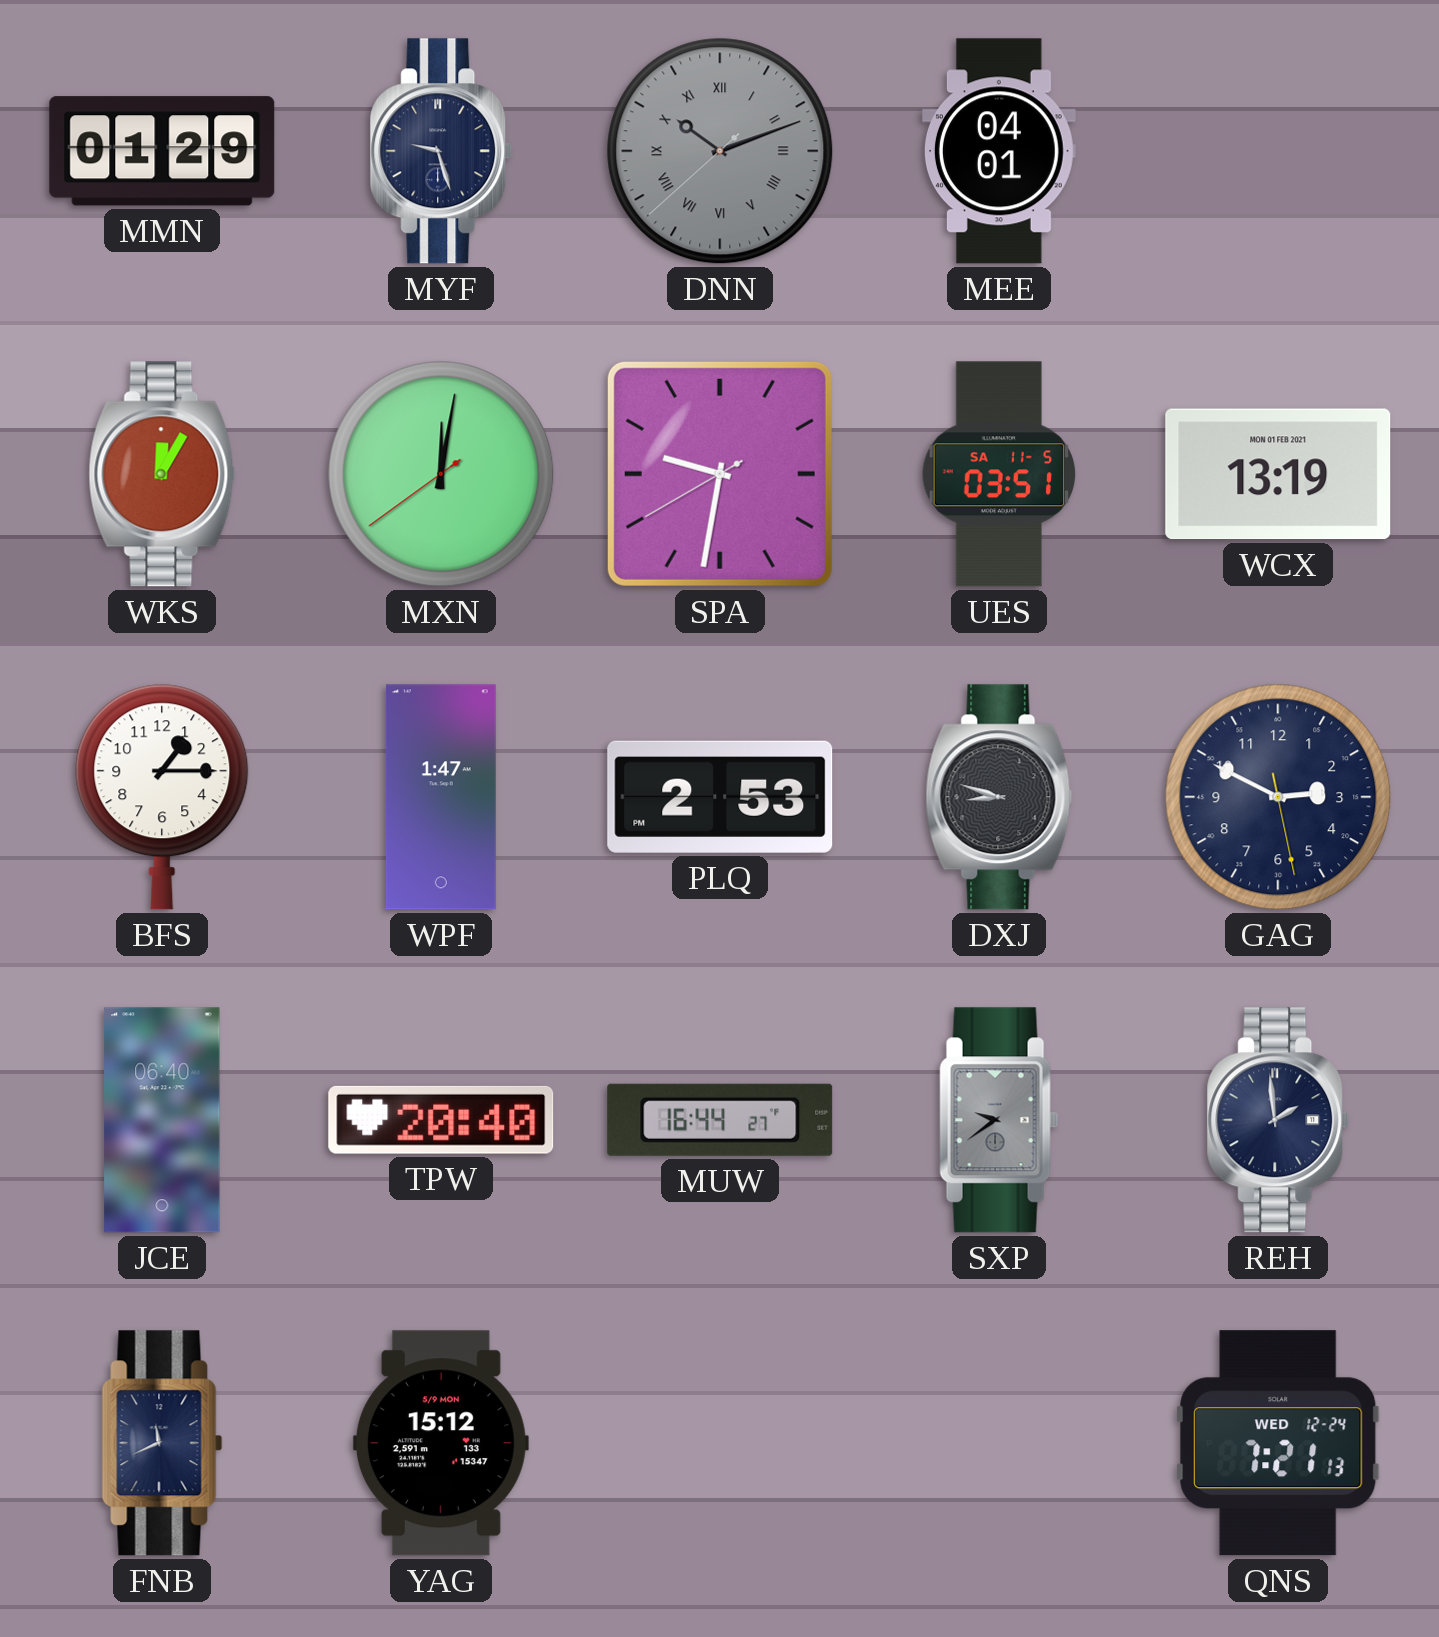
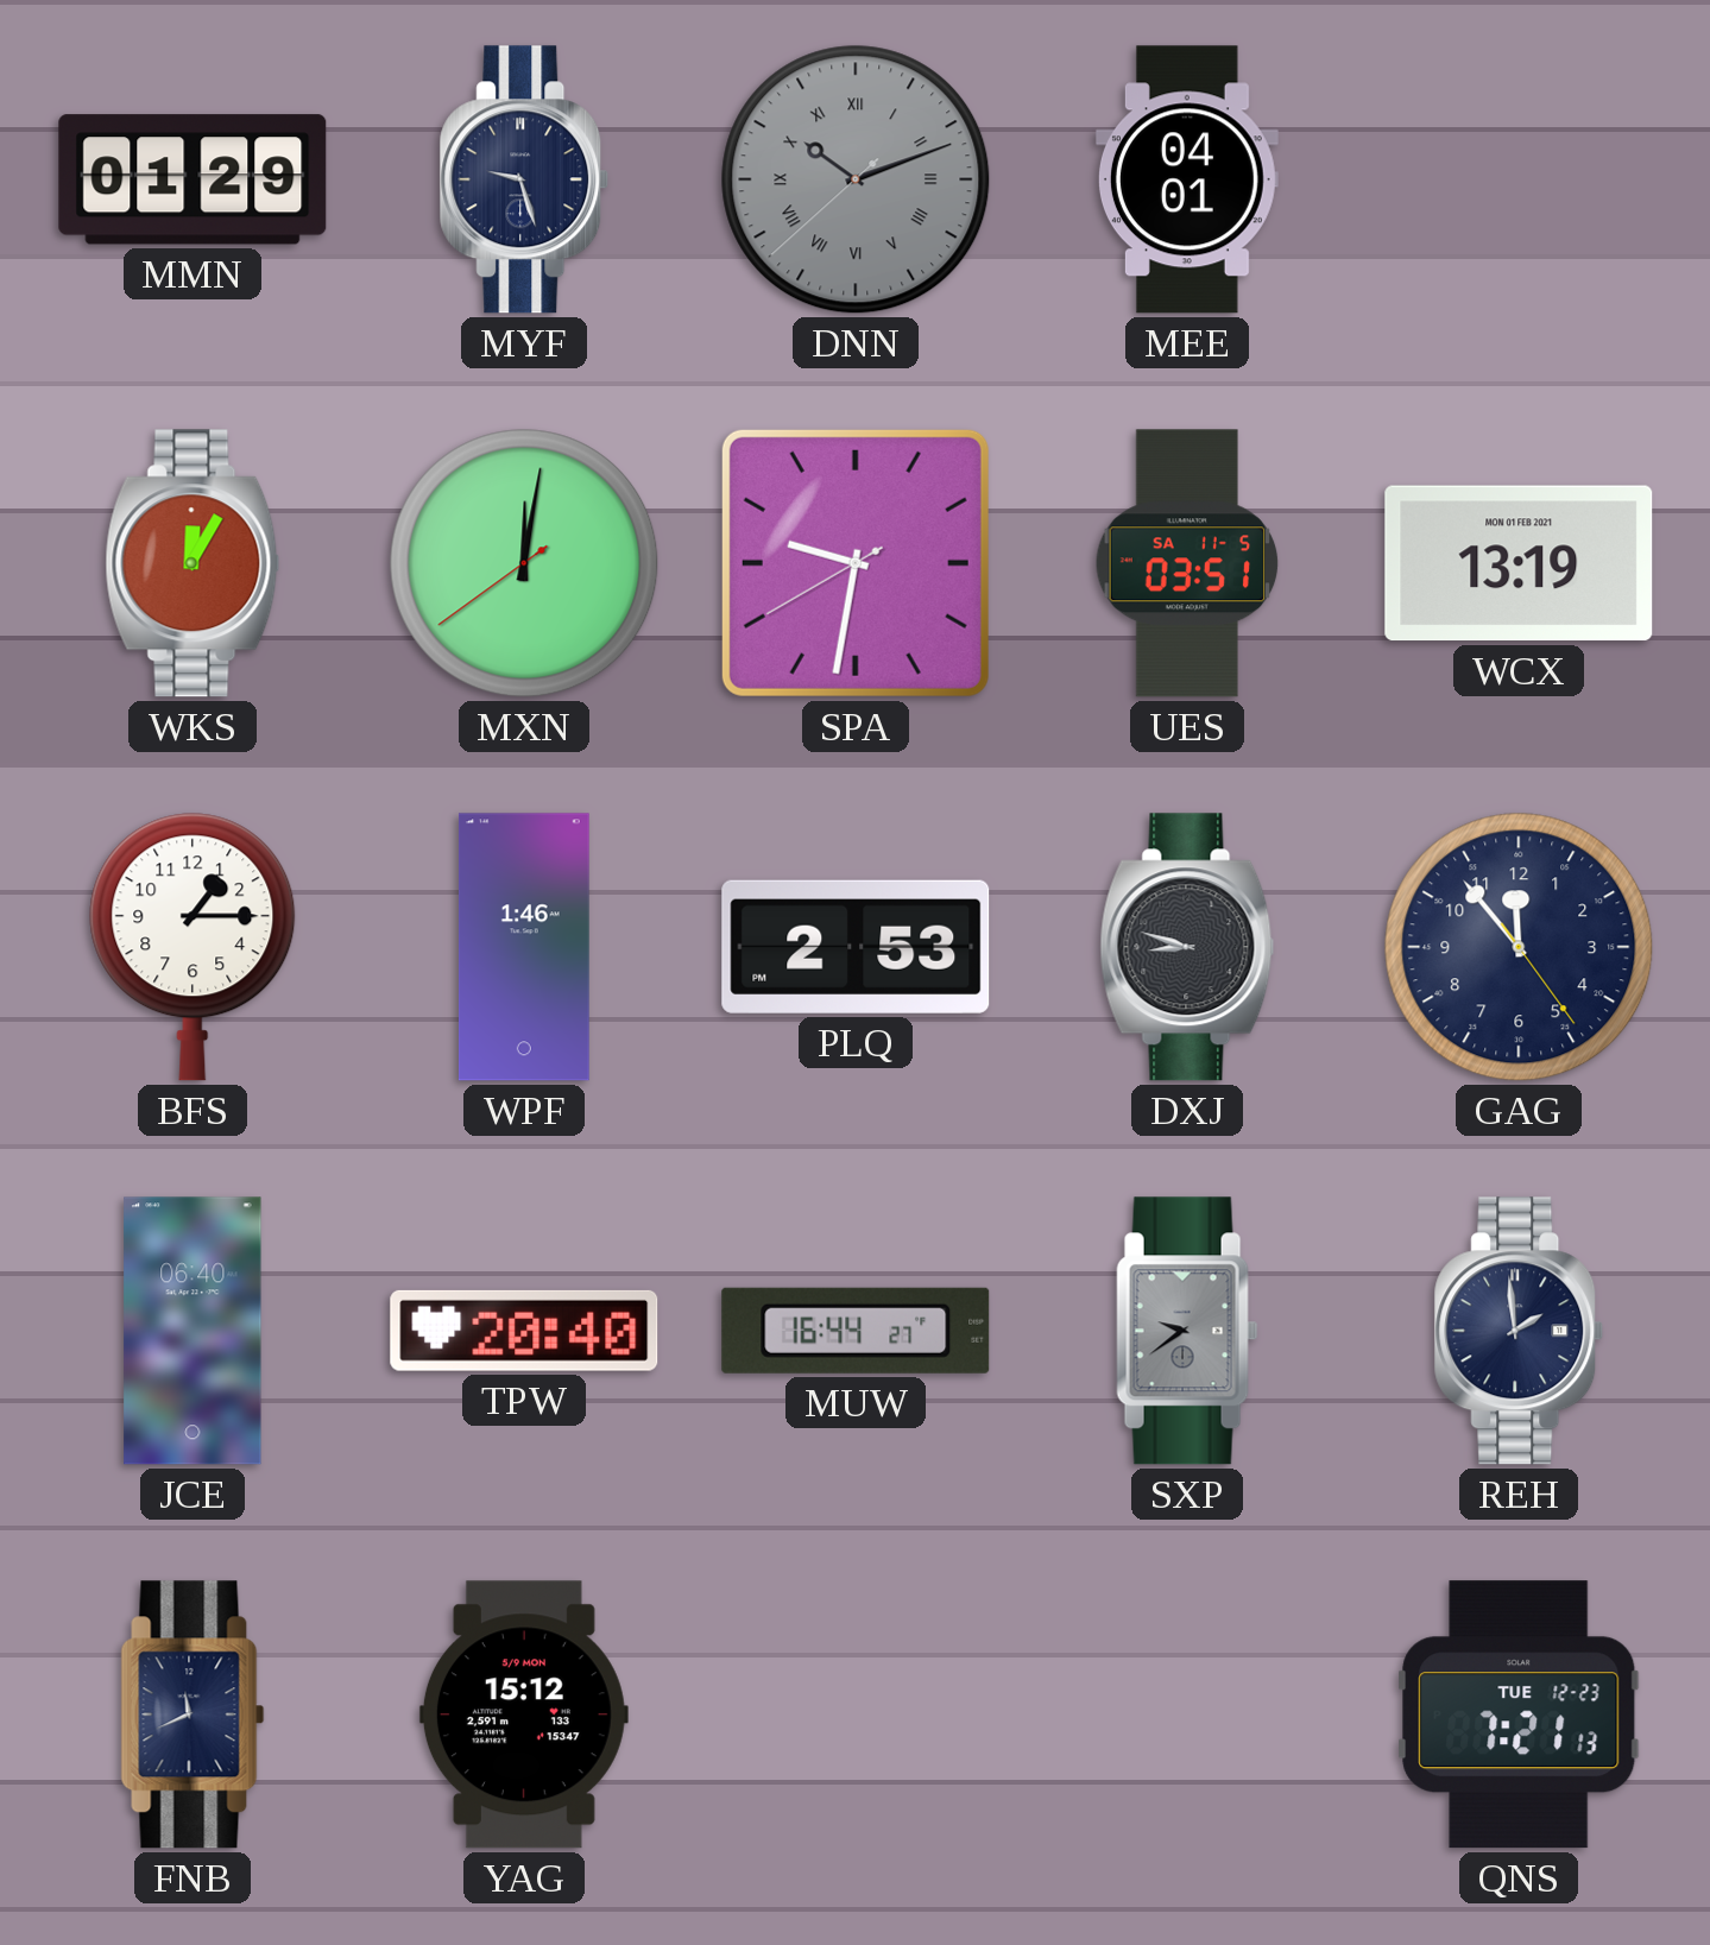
WPF: 1:47 -> 1:46
GAG: 2:49 -> 11:53
QNS date: WED 12-24 -> TUE 12-23
